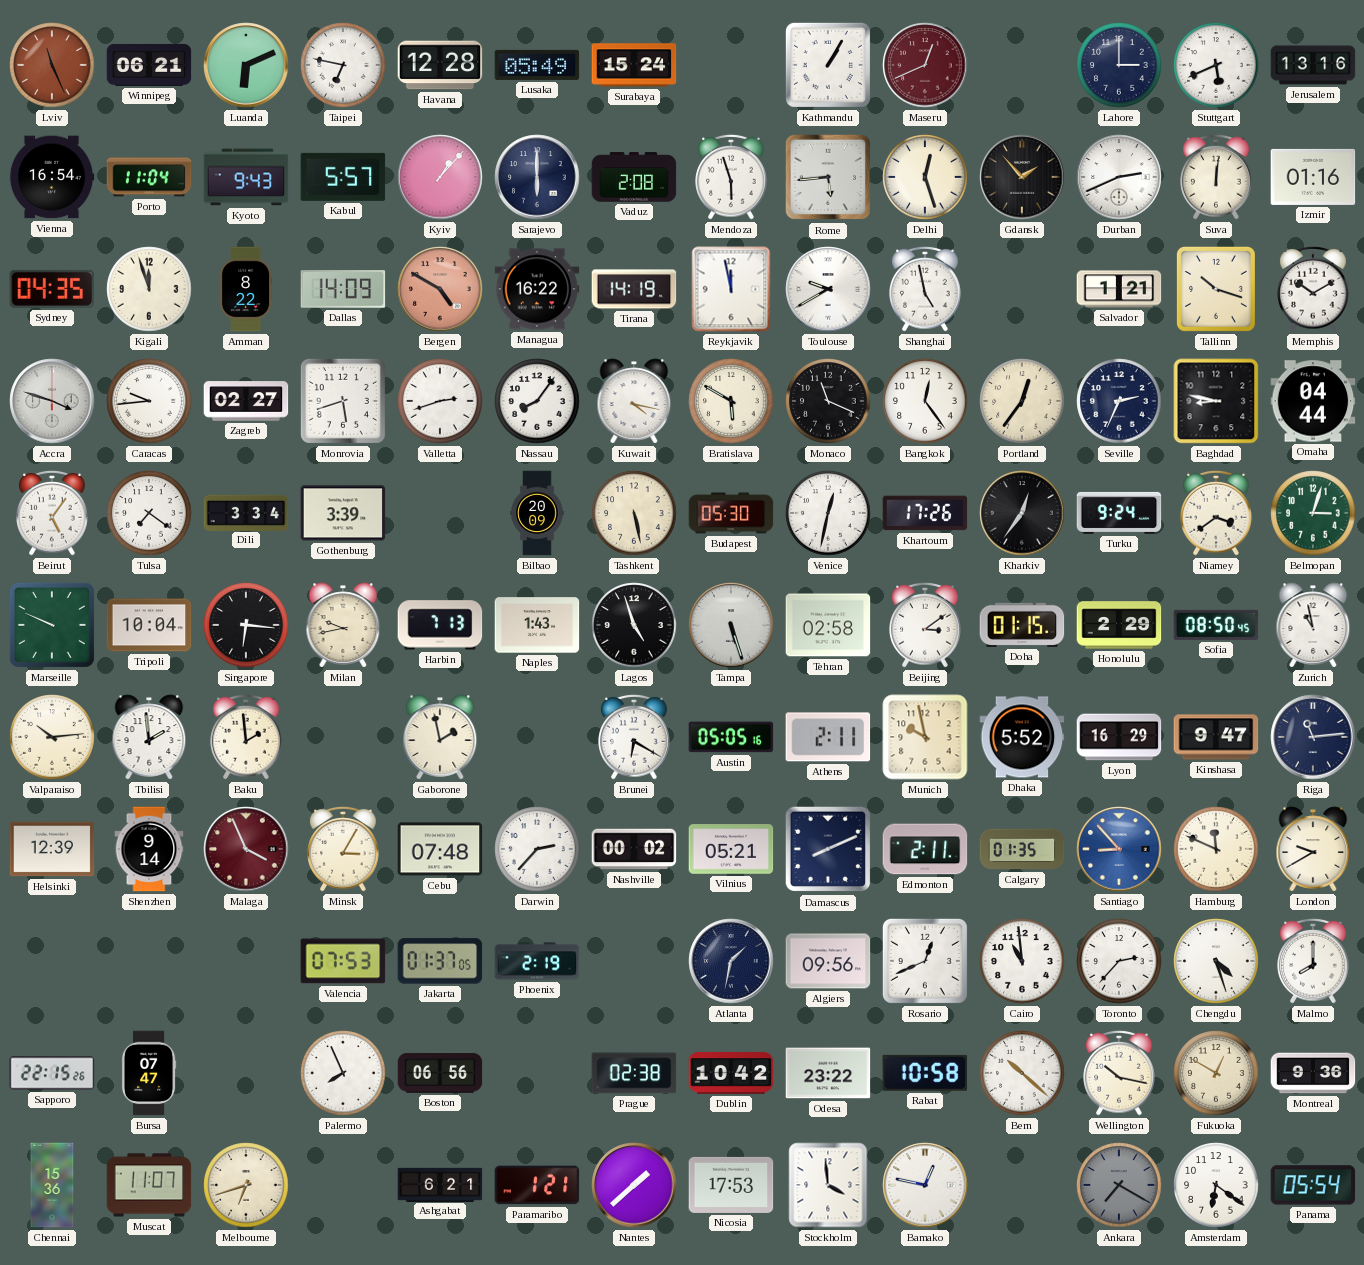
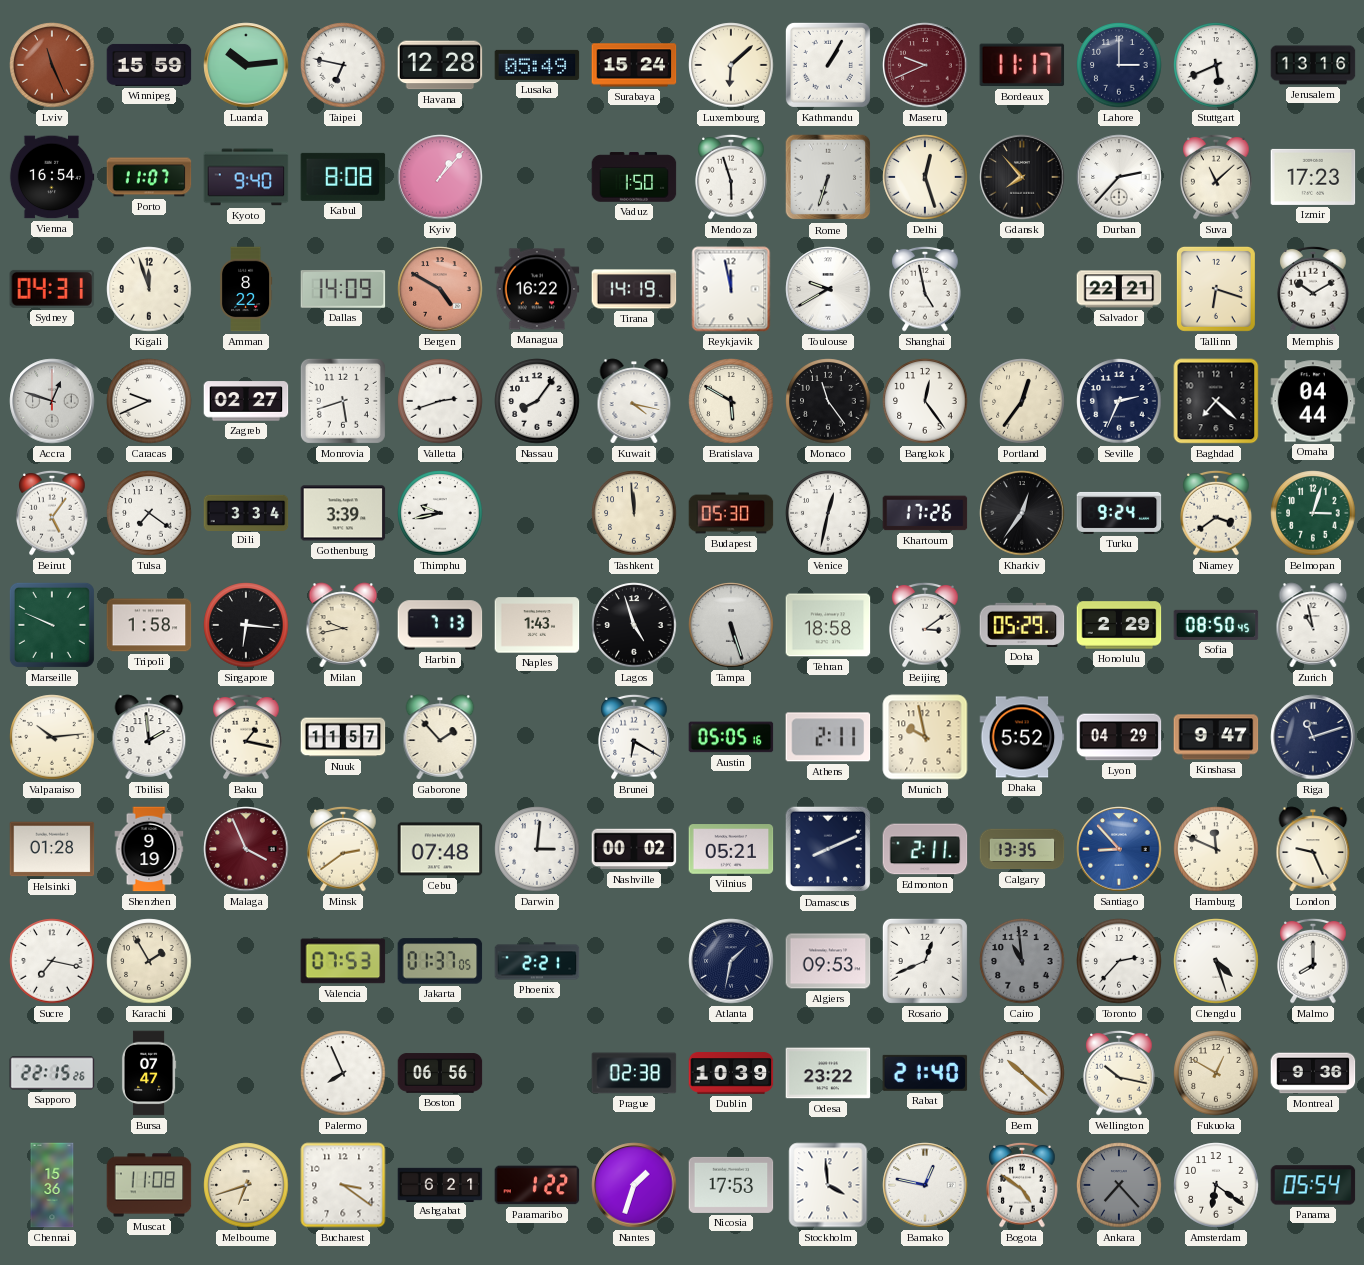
Winnipeg: 06:21 -> 15:59
Luanda: 6:11 -> 10:14
Luxembourg: none -> 6:08
Maseru: 12:41 -> 9:41
Bordeaux: none -> 11:17
Porto: 11:04 -> 11:07
Kyoto: 9:43 -> 9:40
Kabul: 5:57 -> 8:08
Sarajevo: 6:00 -> none
Vaduz: 2:08 -> 1:50
Rome: 5:44 -> 6:33
Gdansk: 1:53 -> 7:53
Durban: 2:41 -> 2:37
Suva: 12:01 -> 11:08
Izmir: 01:16 -> 17:23
Sydney: 04:35 -> 04:31
Salvador: 1:21 -> 22:21
Tallinn: 10:18 -> 6:18
Accra: 3:48 -> 12:48
Caracas: 9:44 -> 9:41
Monaco: 11:19 -> 11:24
Baghdad: 8:47 -> 7:22
Thimphu: none -> 9:43
Bilbao: 20:09 -> none
Tashkent: 5:28 -> 11:59
Tripoli: 10:04 -> 1:58
Tehran: 02:58 -> 18:58
Doha: 01:15 -> 05:29
Baku: 1:59 -> 1:17
Nuuk: none -> 11:57
Gaborone: 1:58 -> 1:53
Lyon: 16:29 -> 04:29
Riga: 11:14 -> 11:12
Helsinki: 12:39 -> 01:28
Shenzhen: 9:14 -> 9:19
Minsk: 3:05 -> 2:39
Darwin: 2:37 -> 3:01
Calgary: 01:35 -> 13:35
London: 9:40 -> 9:26
Sucre: none -> 7:17
Karachi: none -> 1:55
Phoenix: 2:19 -> 2:21
Algiers: 09:56 -> 09:53
Cairo dial: white -> grey
Dublin: 10:42 -> 10:39
Rabat: 10:58 -> 21:40
Muscat: 11:07 -> 11:08
Bucharest: none -> 3:21
Paramaribo: 1:21 -> 1:22
Nantes: 1:38 -> 1:33
Bogota: none -> 4:51
Ankara: 7:20 -> 7:23
